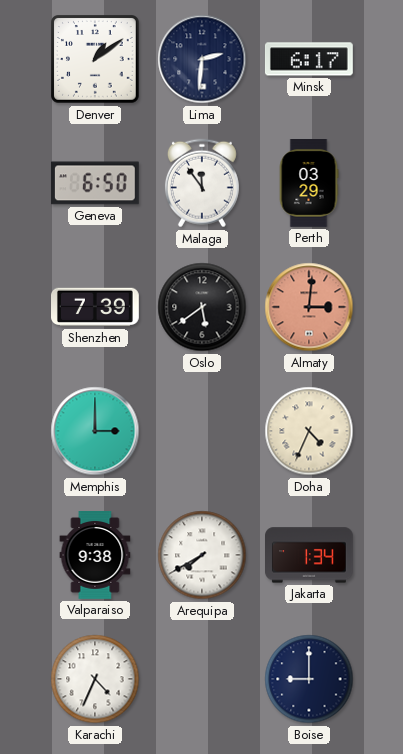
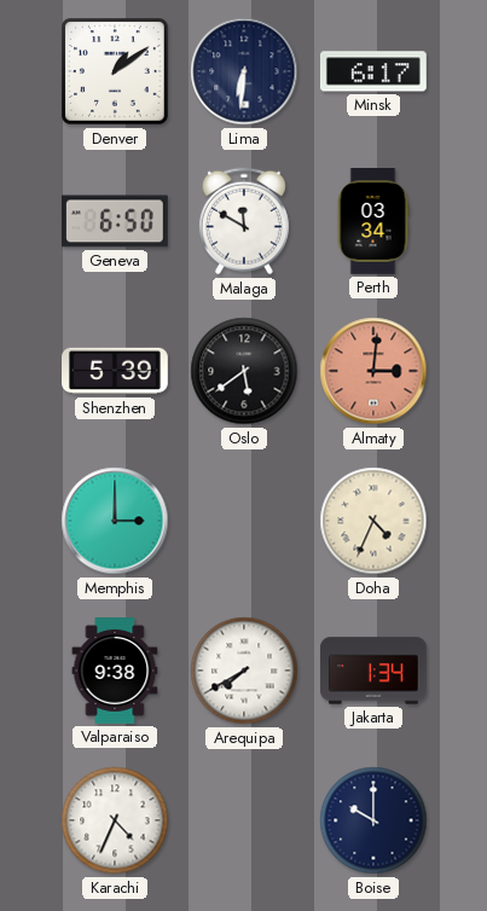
Lima: 2:31 -> 6:31
Malaga: 11:54 -> 11:50
Perth: 03:29 -> 03:34
Shenzhen: 7:39 -> 5:39
Boise: 9:00 -> 10:00
